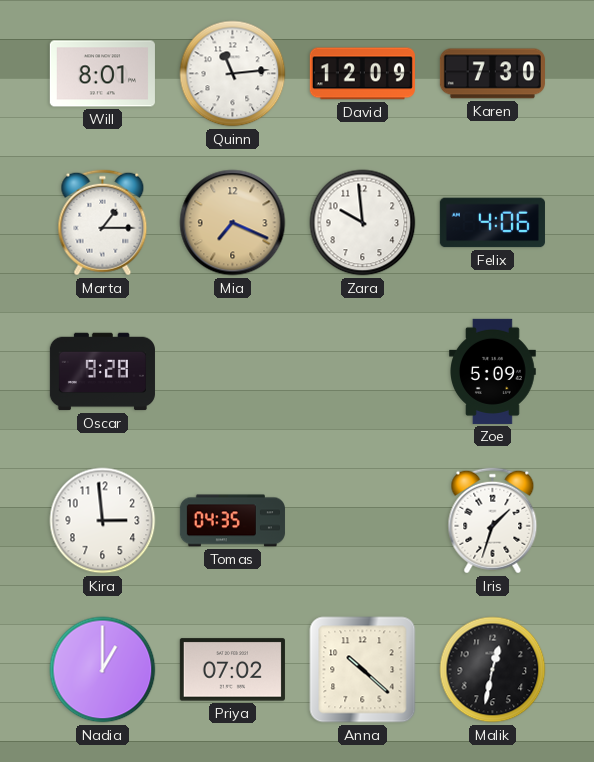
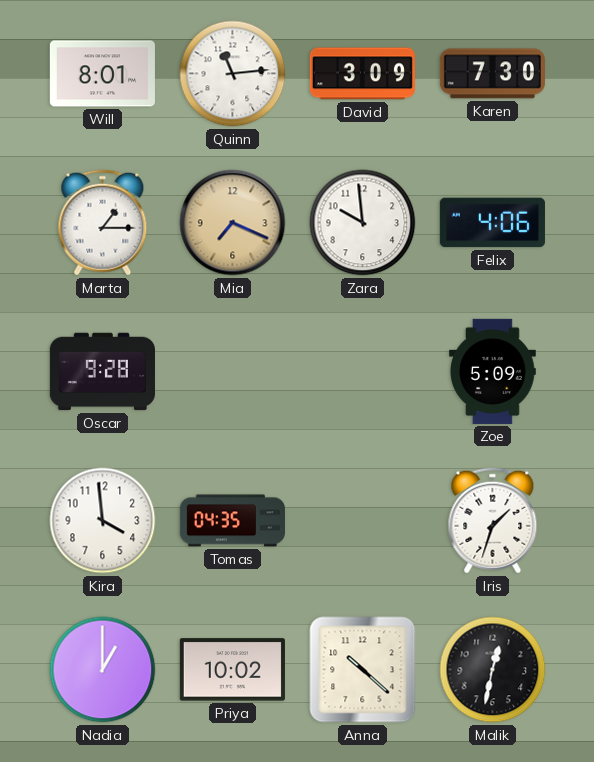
David: 12:09 -> 3:09
Kira: 2:59 -> 3:59
Priya: 07:02 -> 10:02
